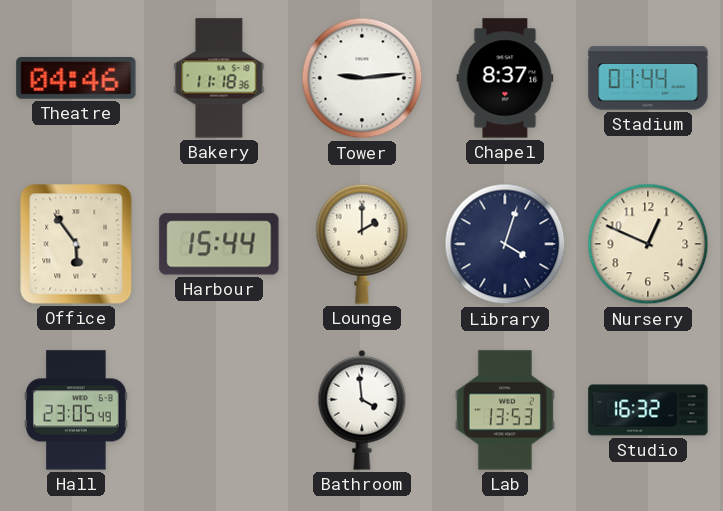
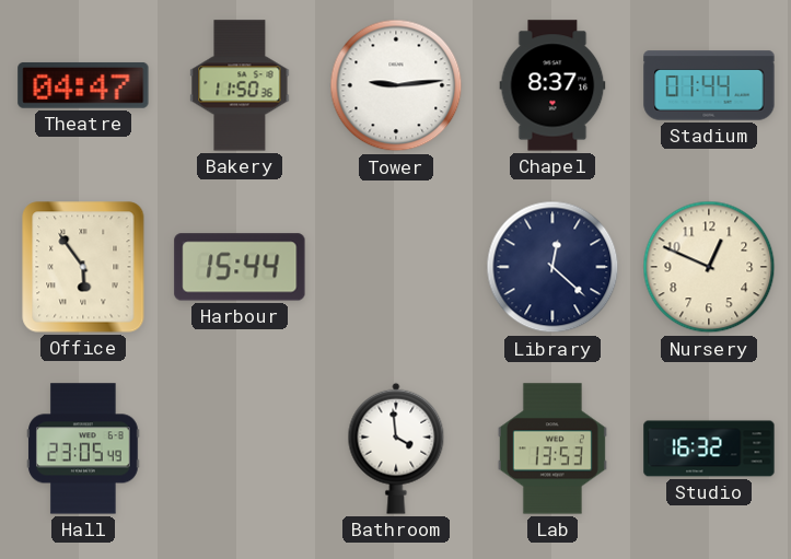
Theatre: 04:46 -> 04:47
Bakery: 11:18 -> 11:50
Lounge: 2:00 -> none
Library: 4:03 -> 12:22
